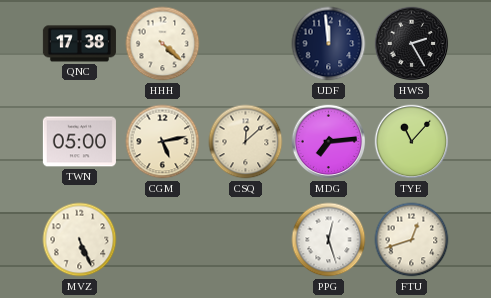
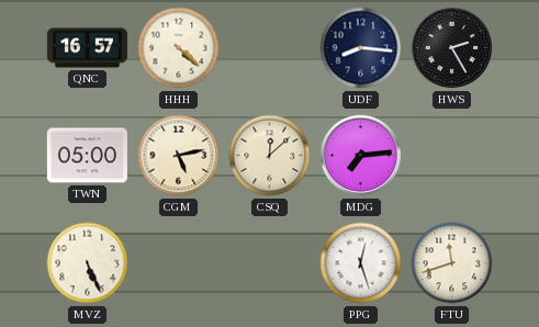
QNC: 17:38 -> 16:57
UDF: 11:59 -> 8:16
TYE: 11:07 -> none
FTU: 12:42 -> 11:42
